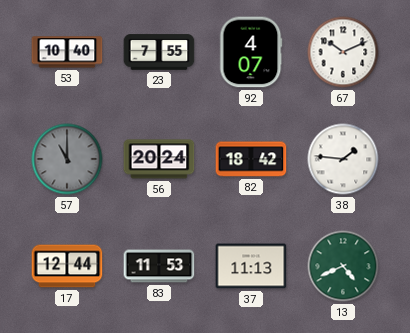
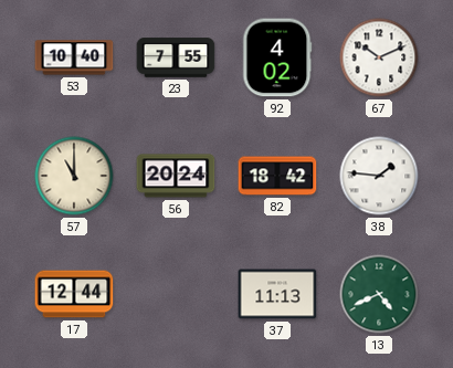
92: 4:07 -> 4:02
57 dial: grey -> cream
83: 11:53 -> none
